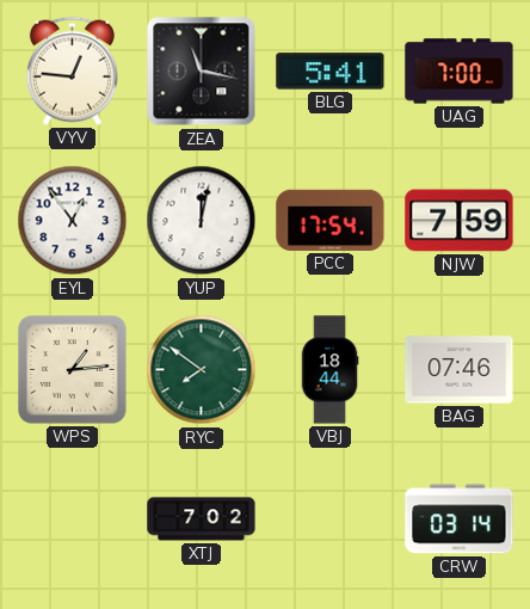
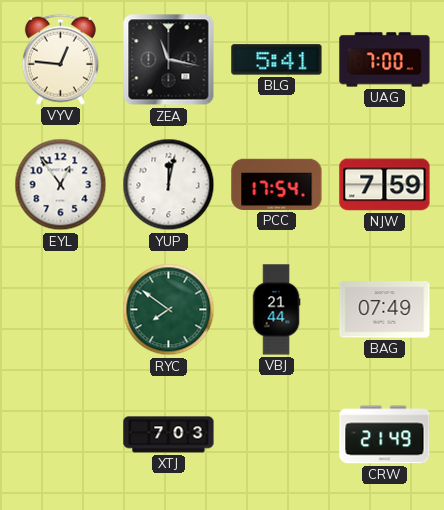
WPS: 1:14 -> none
VBJ: 18:44 -> 21:44
BAG: 07:46 -> 07:49
XTJ: 7:02 -> 7:03
CRW: 03:14 -> 21:49
